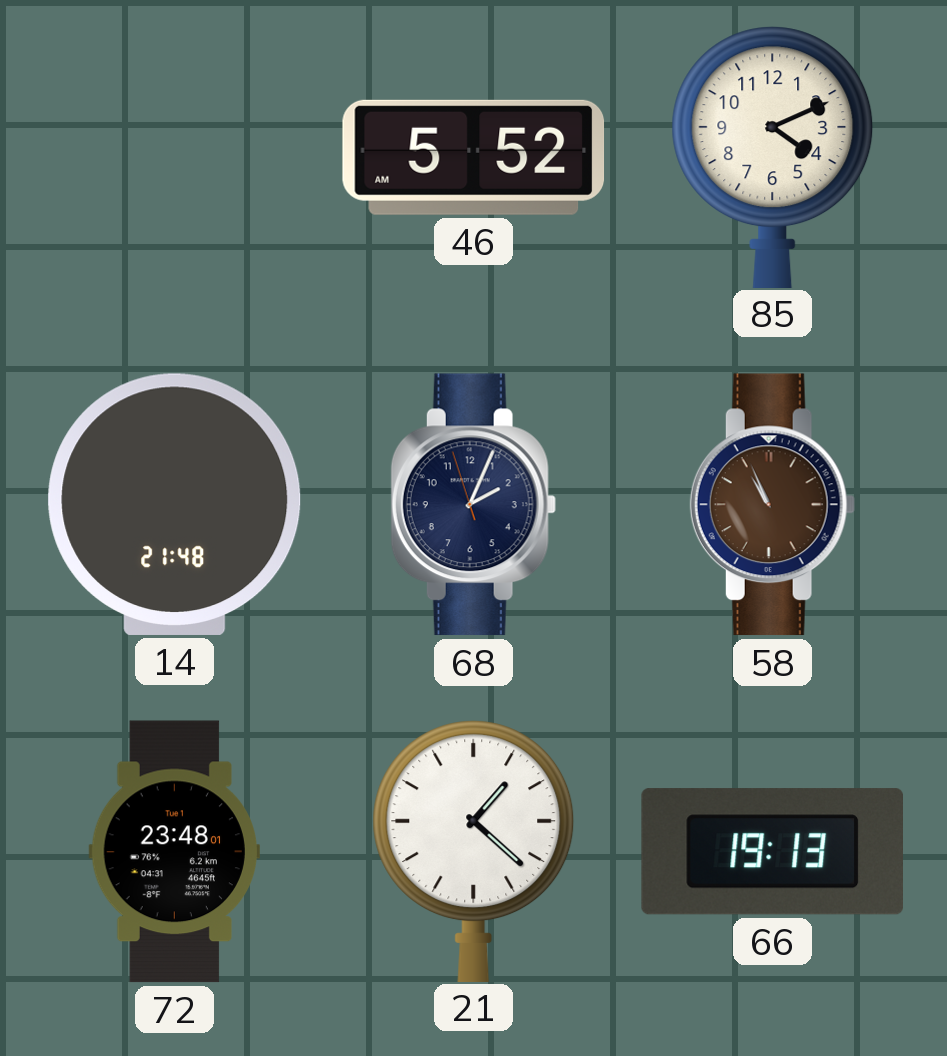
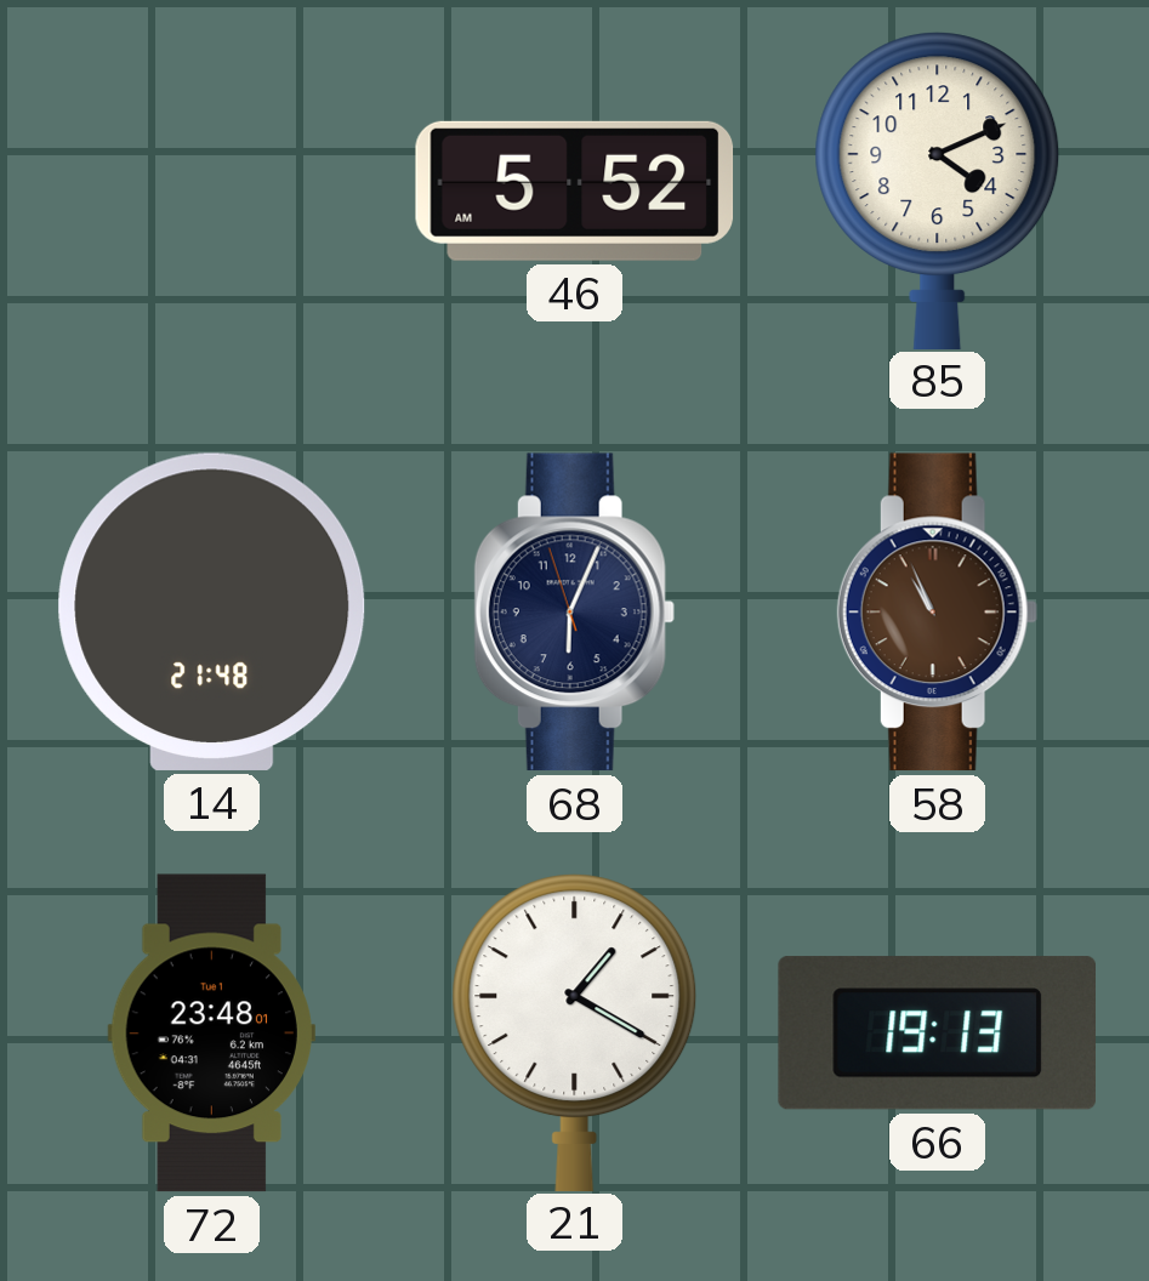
68: 2:03 -> 6:03
21: 1:22 -> 1:20
